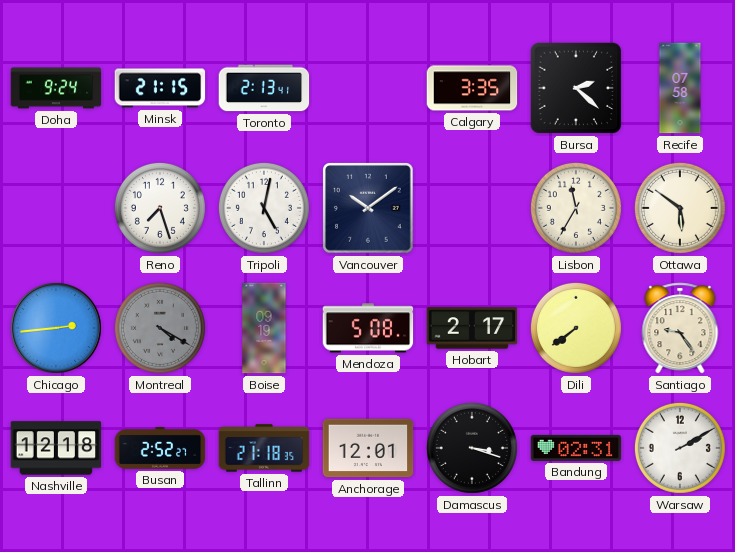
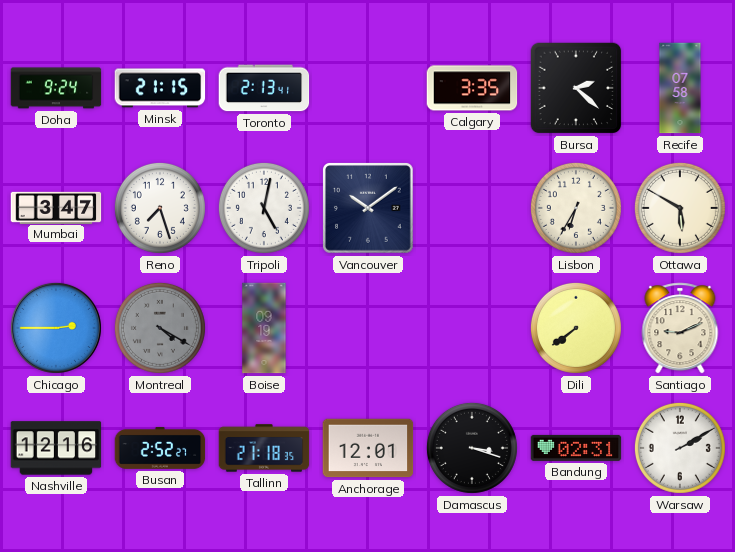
Mumbai: none -> 3:47
Lisbon: 11:35 -> 6:35
Ottawa: 5:51 -> 5:50
Chicago: 2:44 -> 2:45
Mendoza: 5:08 -> none
Hobart: 2:17 -> none
Santiago: 9:24 -> 9:11
Nashville: 12:18 -> 12:16
